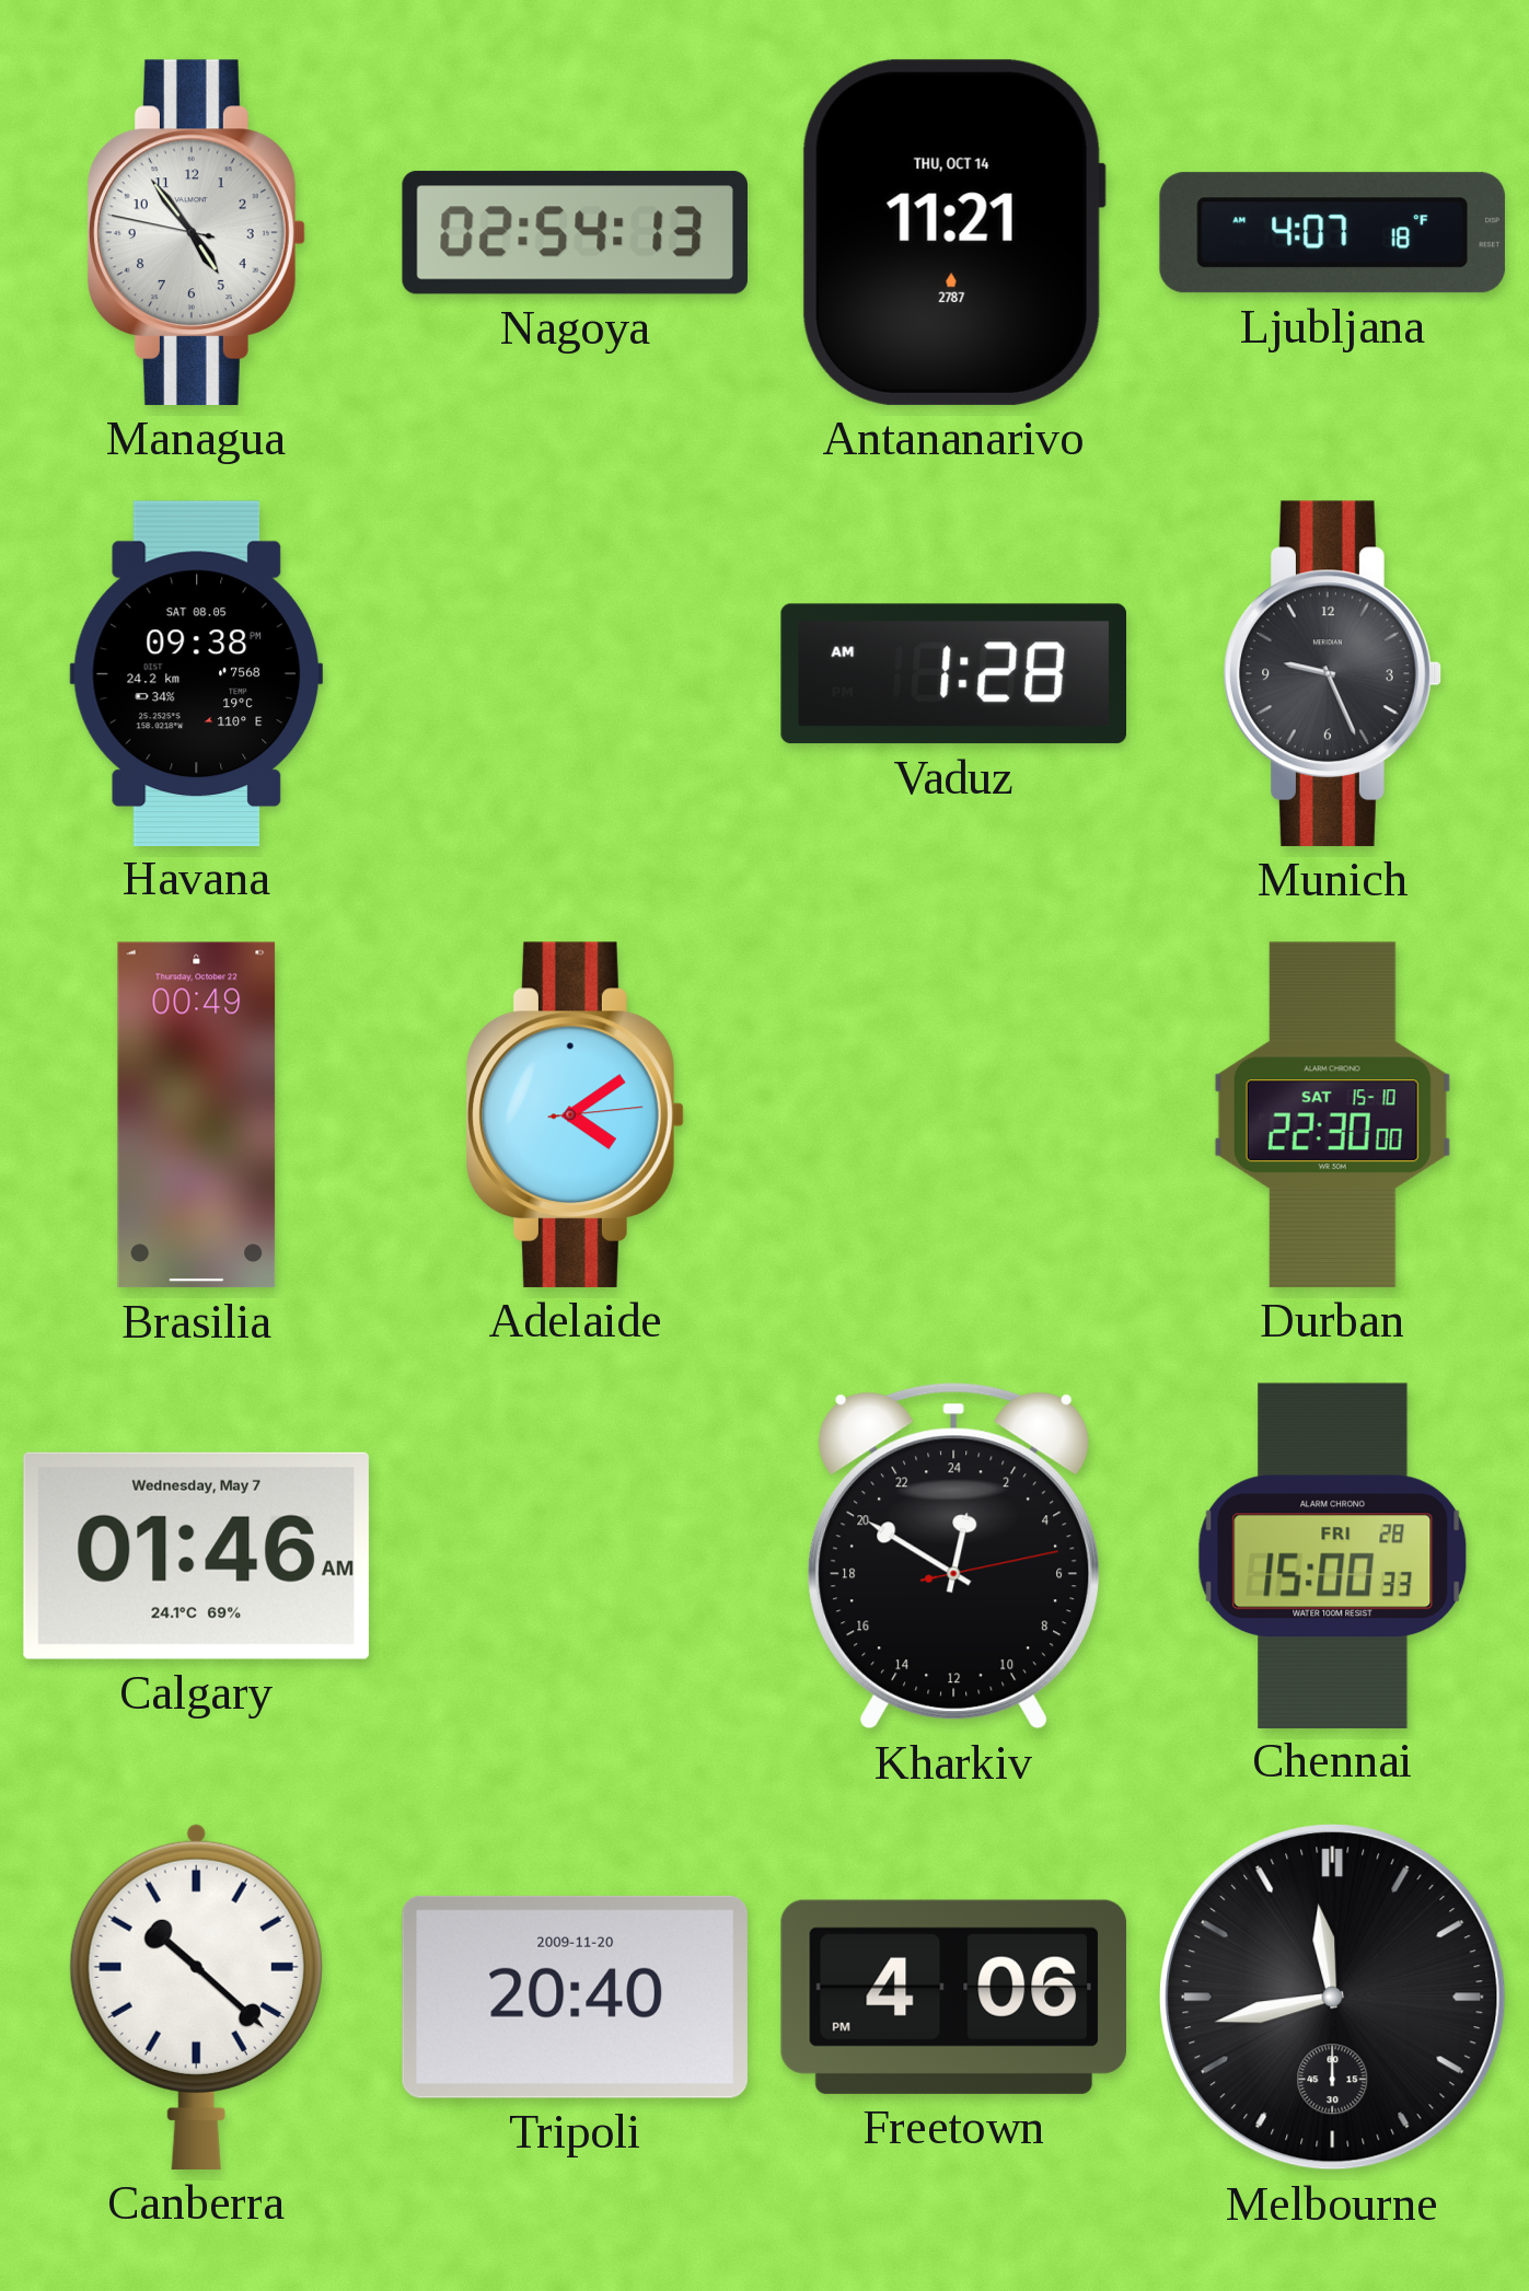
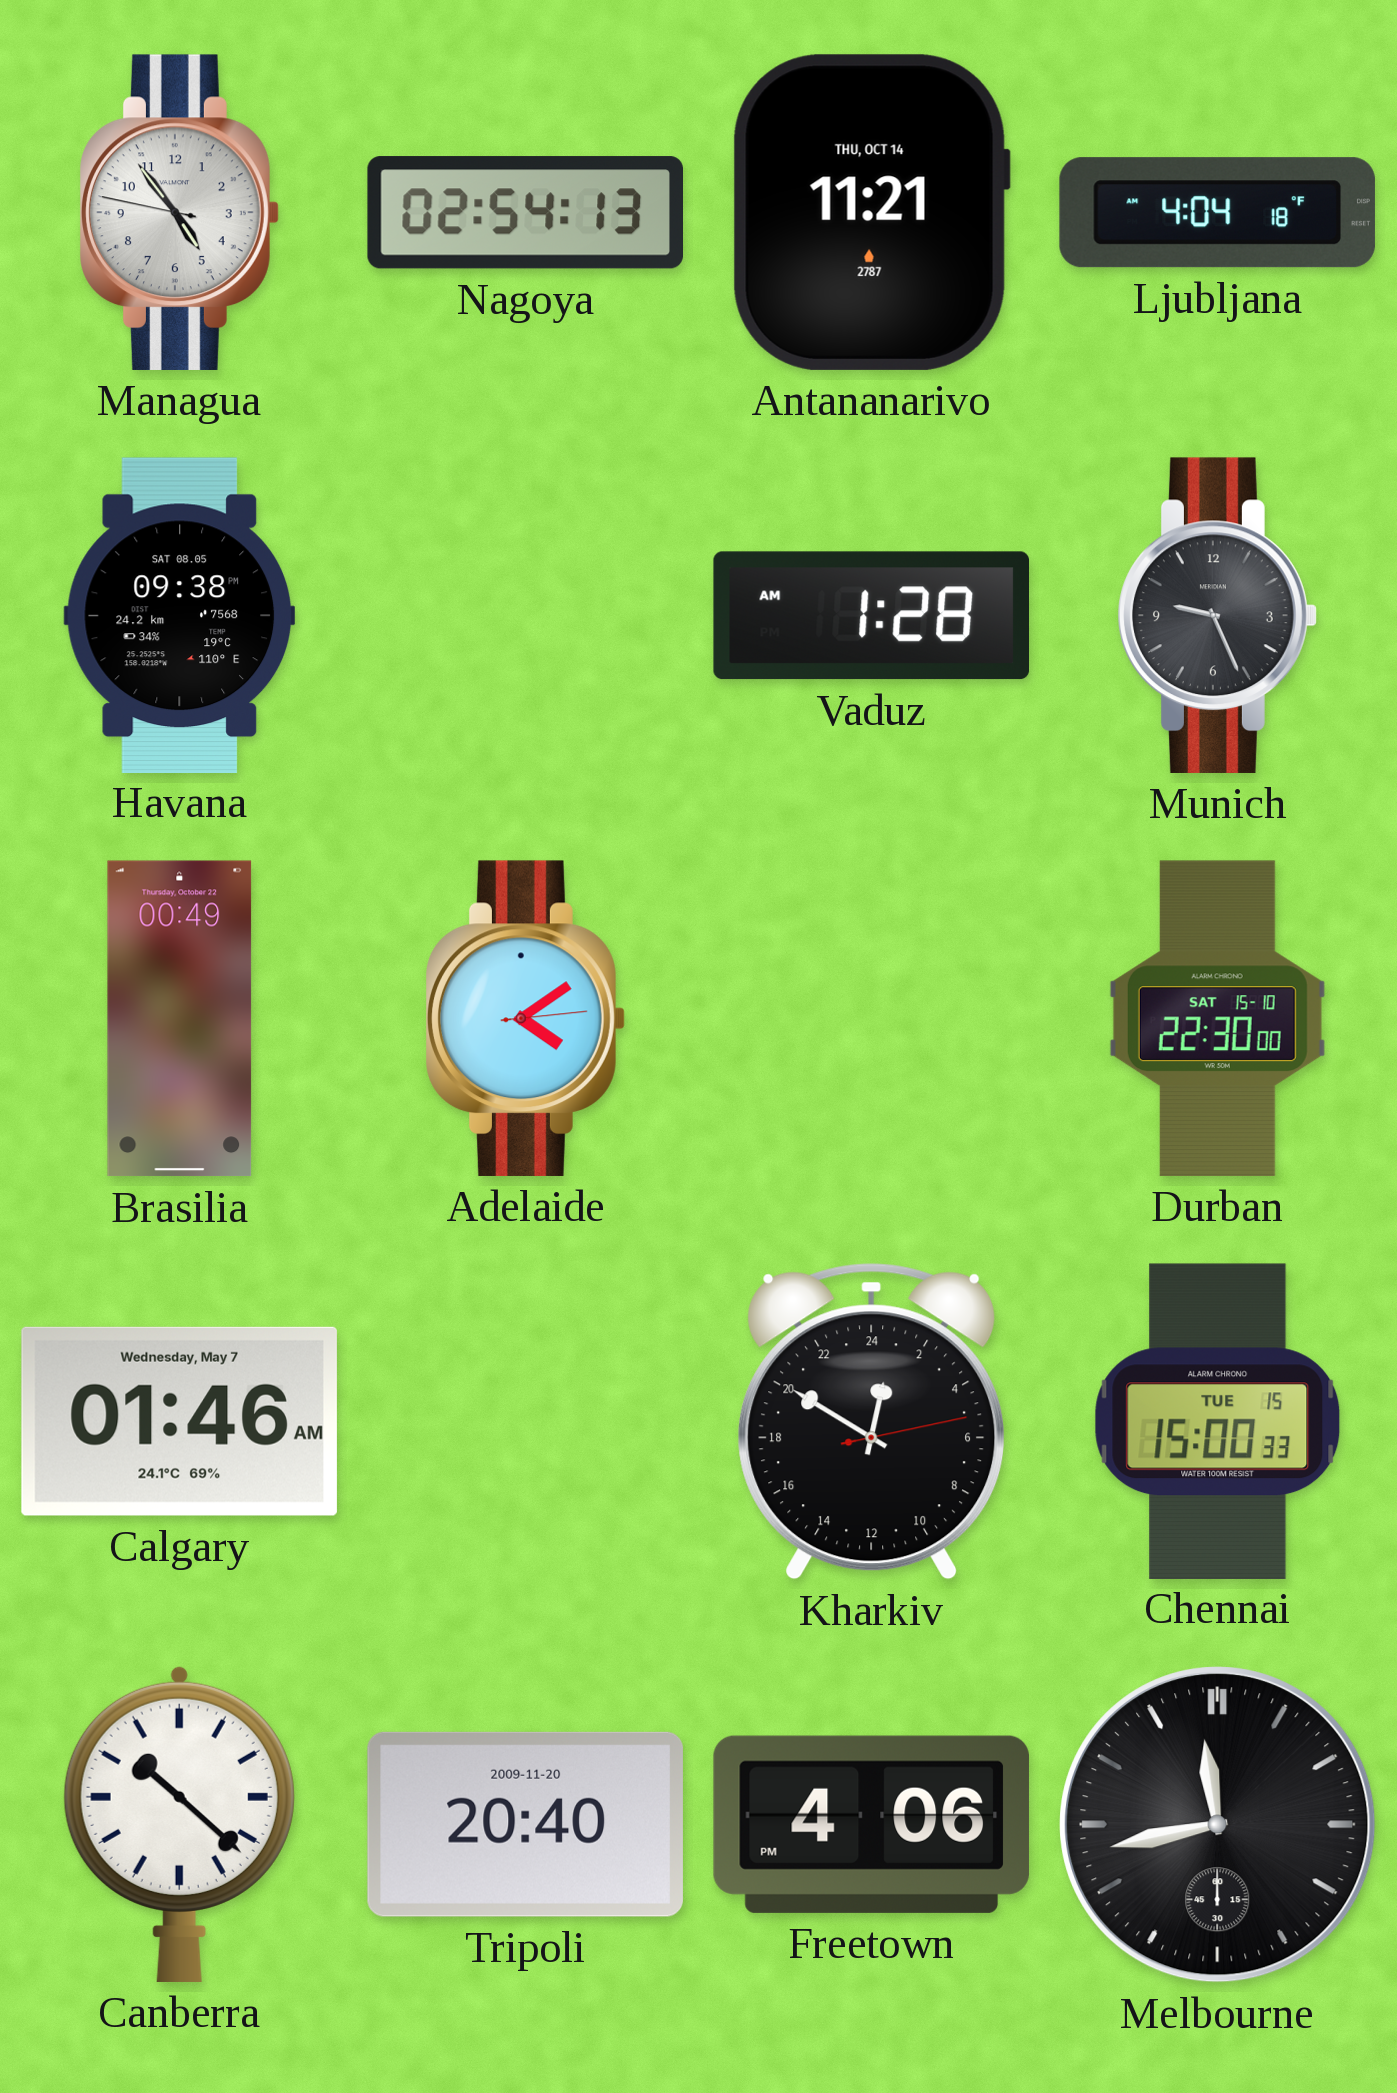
Ljubljana: 4:07 -> 4:04
Chennai date: FRI 28 -> TUE 15
